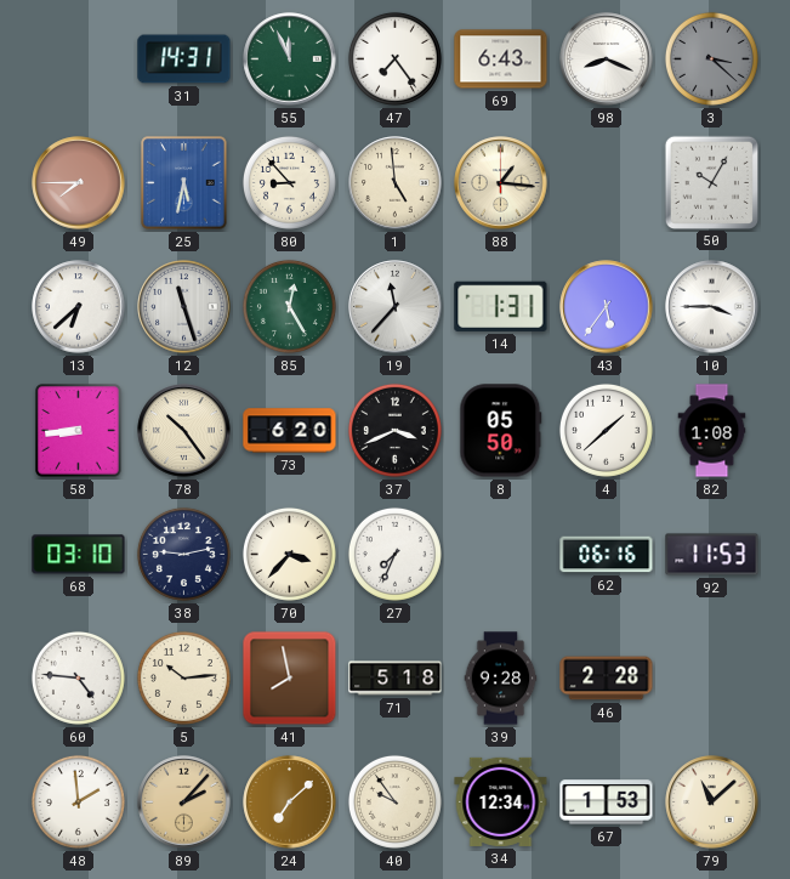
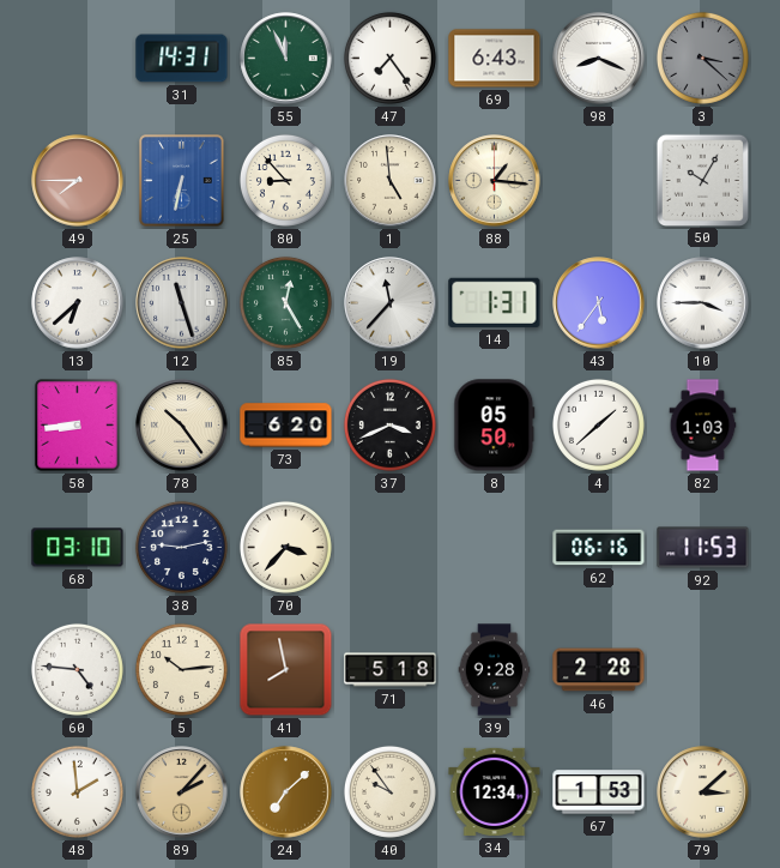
25: 5:32 -> 6:32
82: 1:08 -> 1:03
27: 7:34 -> none
79: 11:08 -> 3:08
